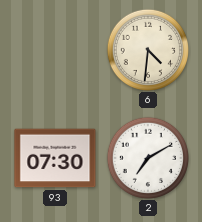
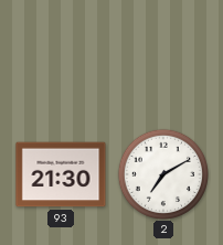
6: 4:31 -> none
93: 07:30 -> 21:30
